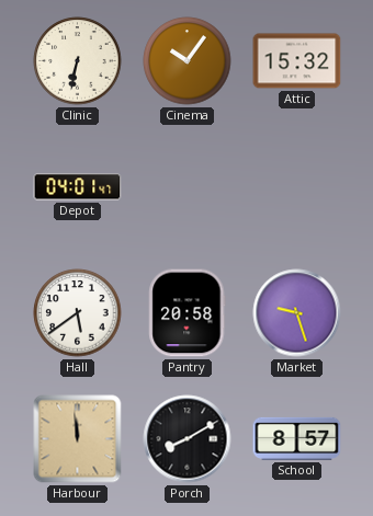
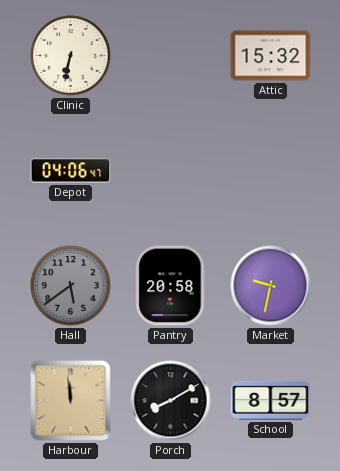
Cinema: 10:06 -> none
Depot: 04:01 -> 04:06
Hall dial: white -> grey
Market: 9:27 -> 9:32
